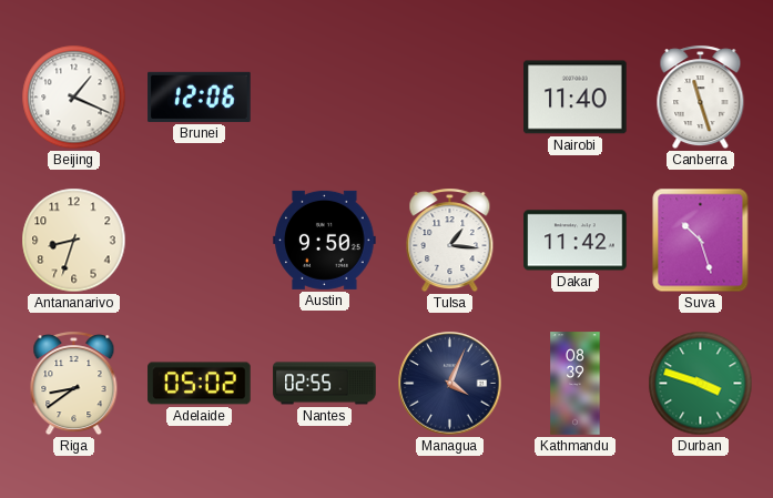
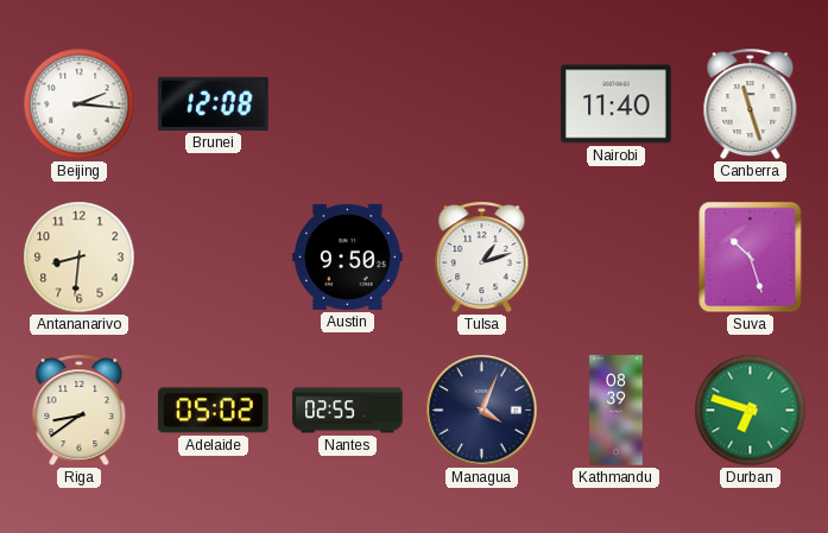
Beijing: 1:19 -> 2:16
Brunei: 12:06 -> 12:08
Antananarivo: 8:33 -> 8:31
Tulsa: 1:16 -> 1:12
Dakar: 11:42 -> none
Durban: 3:48 -> 6:48
